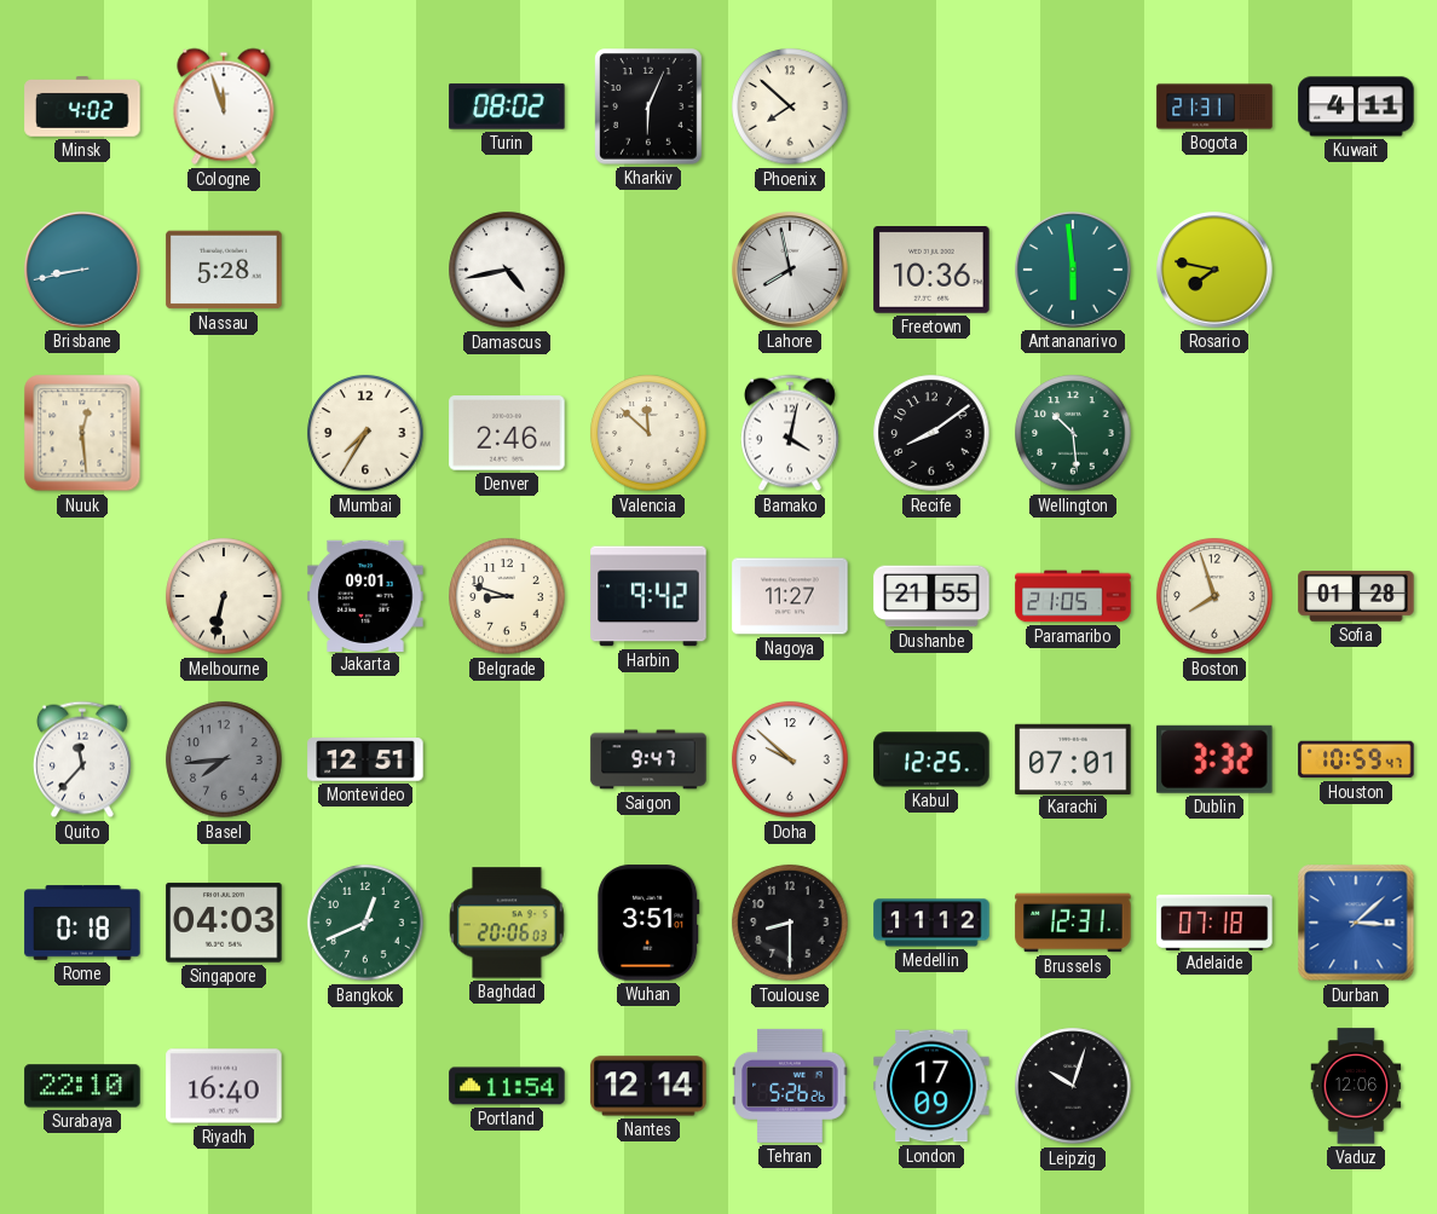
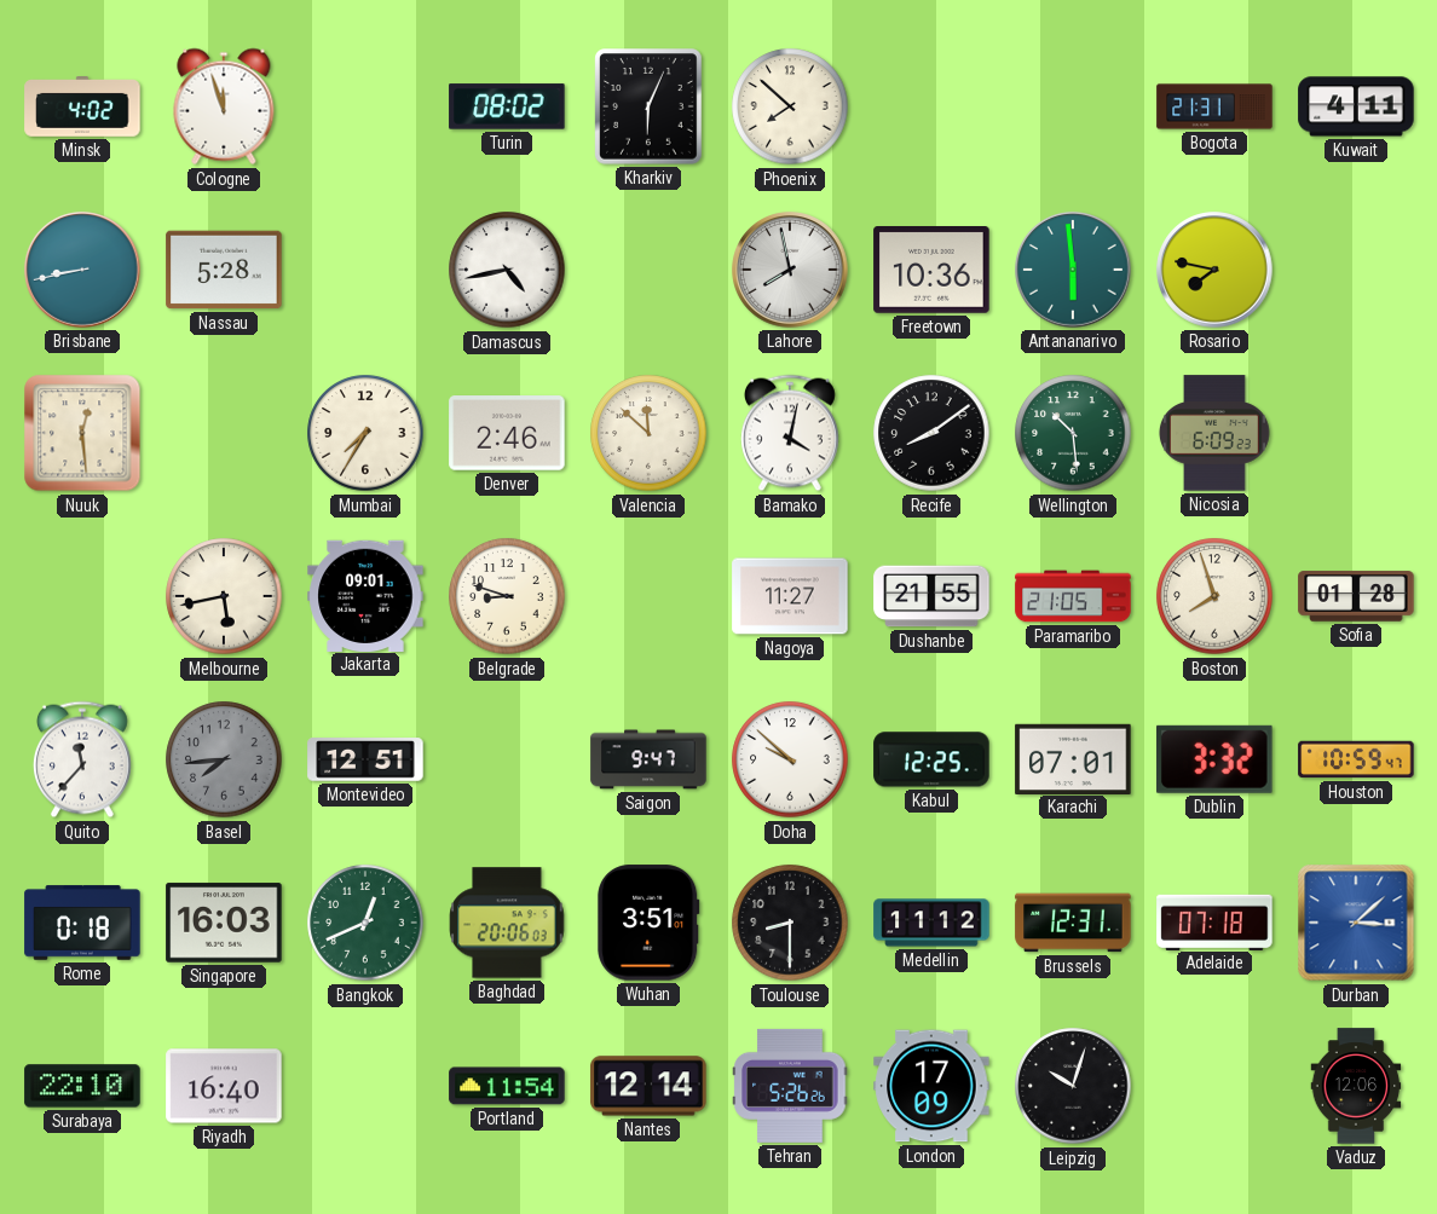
Nicosia: none -> 6:09
Melbourne: 6:32 -> 5:43
Harbin: 9:42 -> none
Singapore: 04:03 -> 16:03
